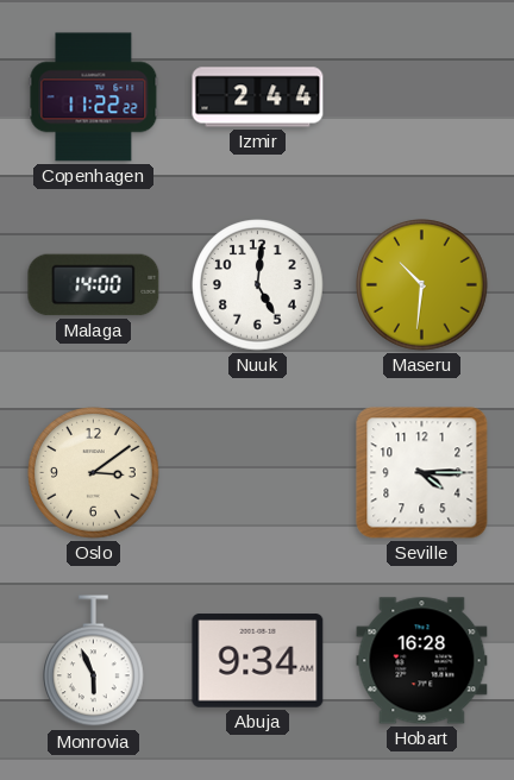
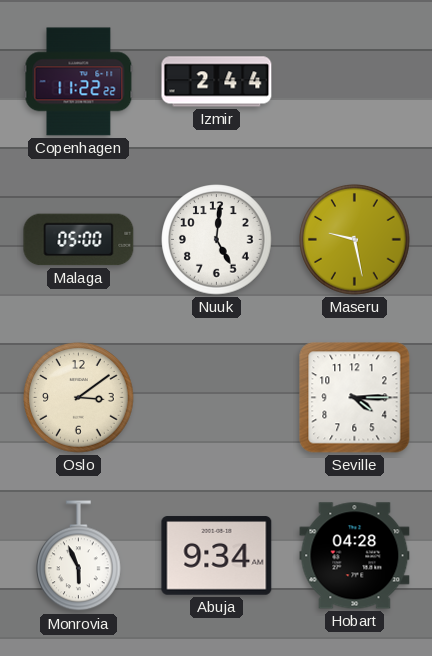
Malaga: 14:00 -> 05:00
Maseru: 10:31 -> 9:28
Hobart: 16:28 -> 04:28
